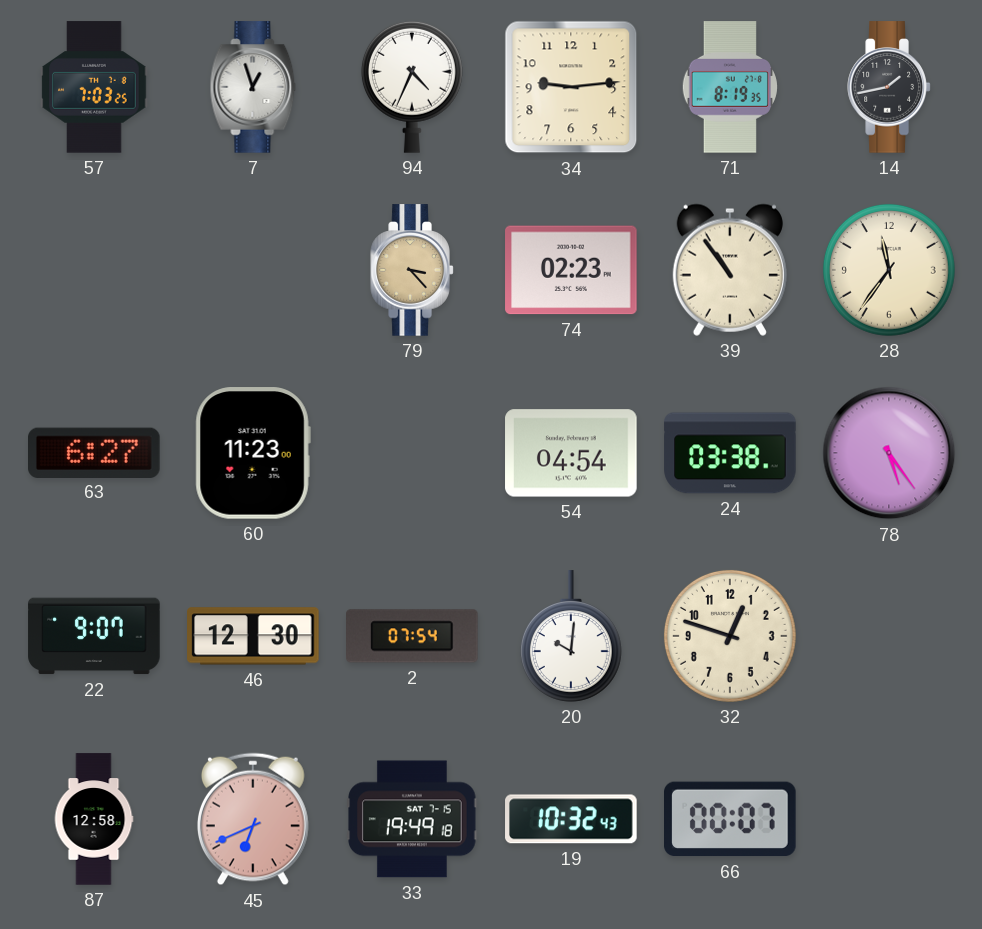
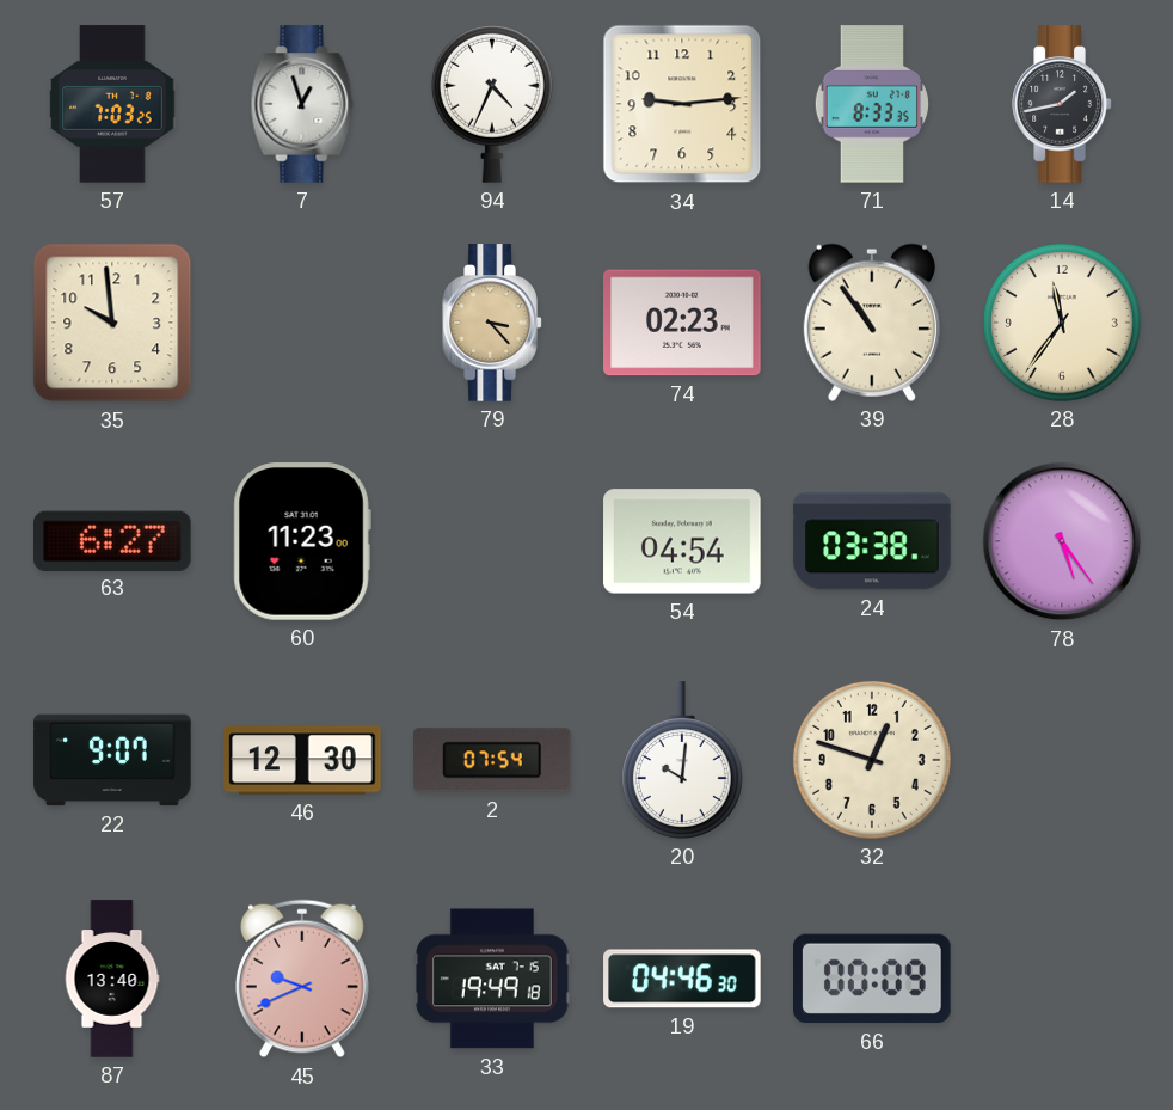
71: 8:19 -> 8:33
35: none -> 9:59
87: 12:58 -> 13:40
45: 6:41 -> 9:41
19: 10:32 -> 04:46
66: 00:07 -> 00:09
